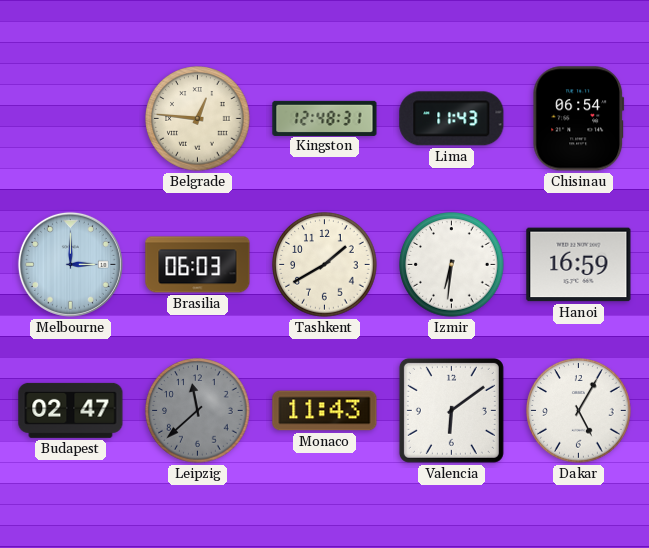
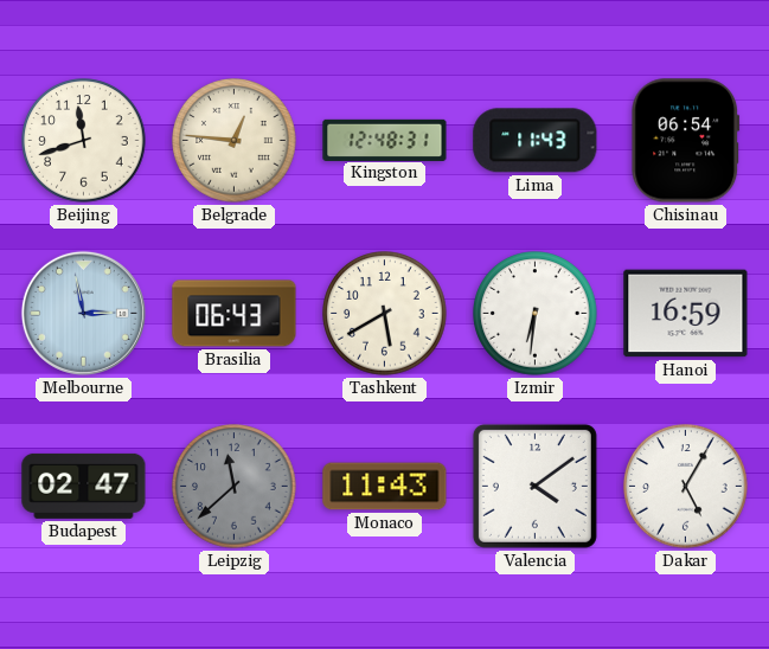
Beijing: none -> 11:42
Melbourne: 3:00 -> 2:58
Brasilia: 06:03 -> 06:43
Tashkent: 1:40 -> 5:40
Valencia: 6:09 -> 4:09
